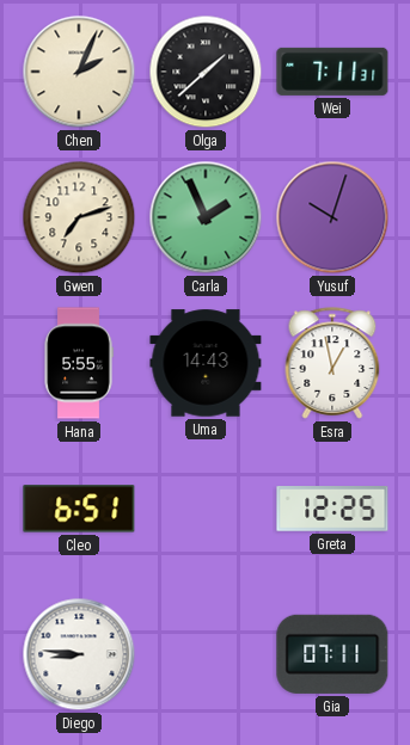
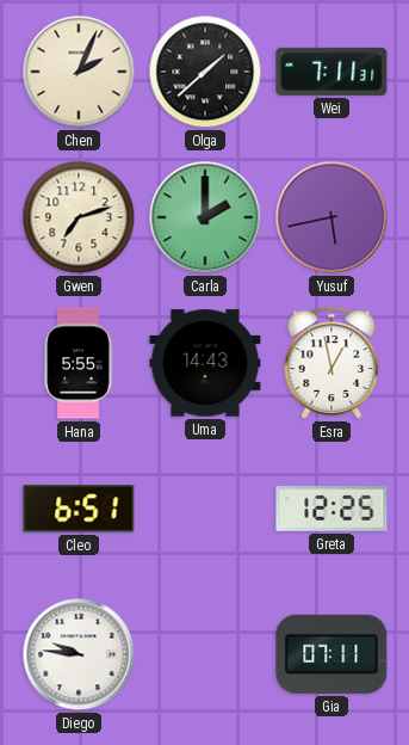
Carla: 1:56 -> 2:00
Yusuf: 10:03 -> 5:43
Diego: 8:46 -> 9:46
